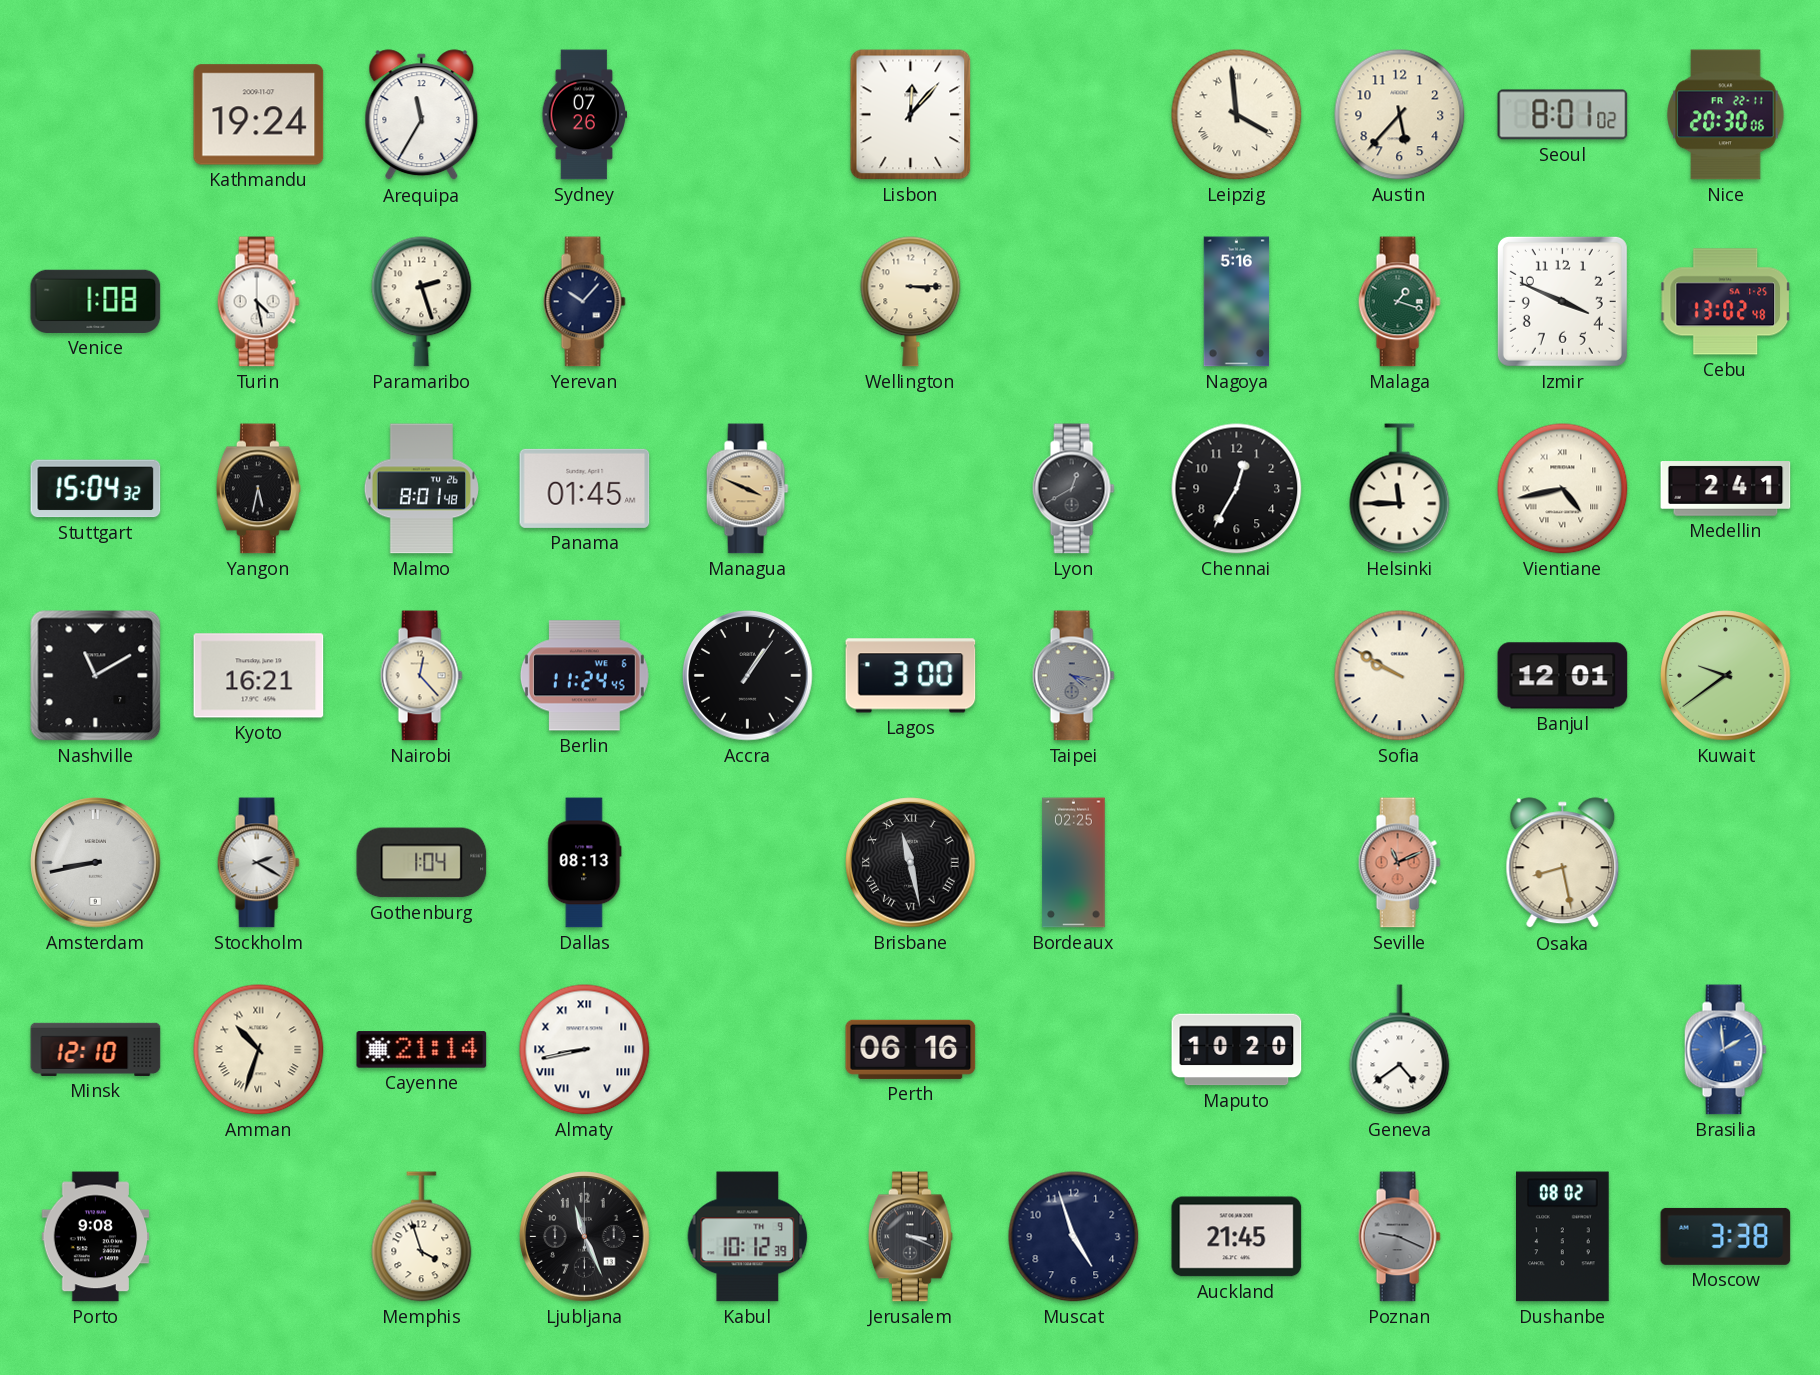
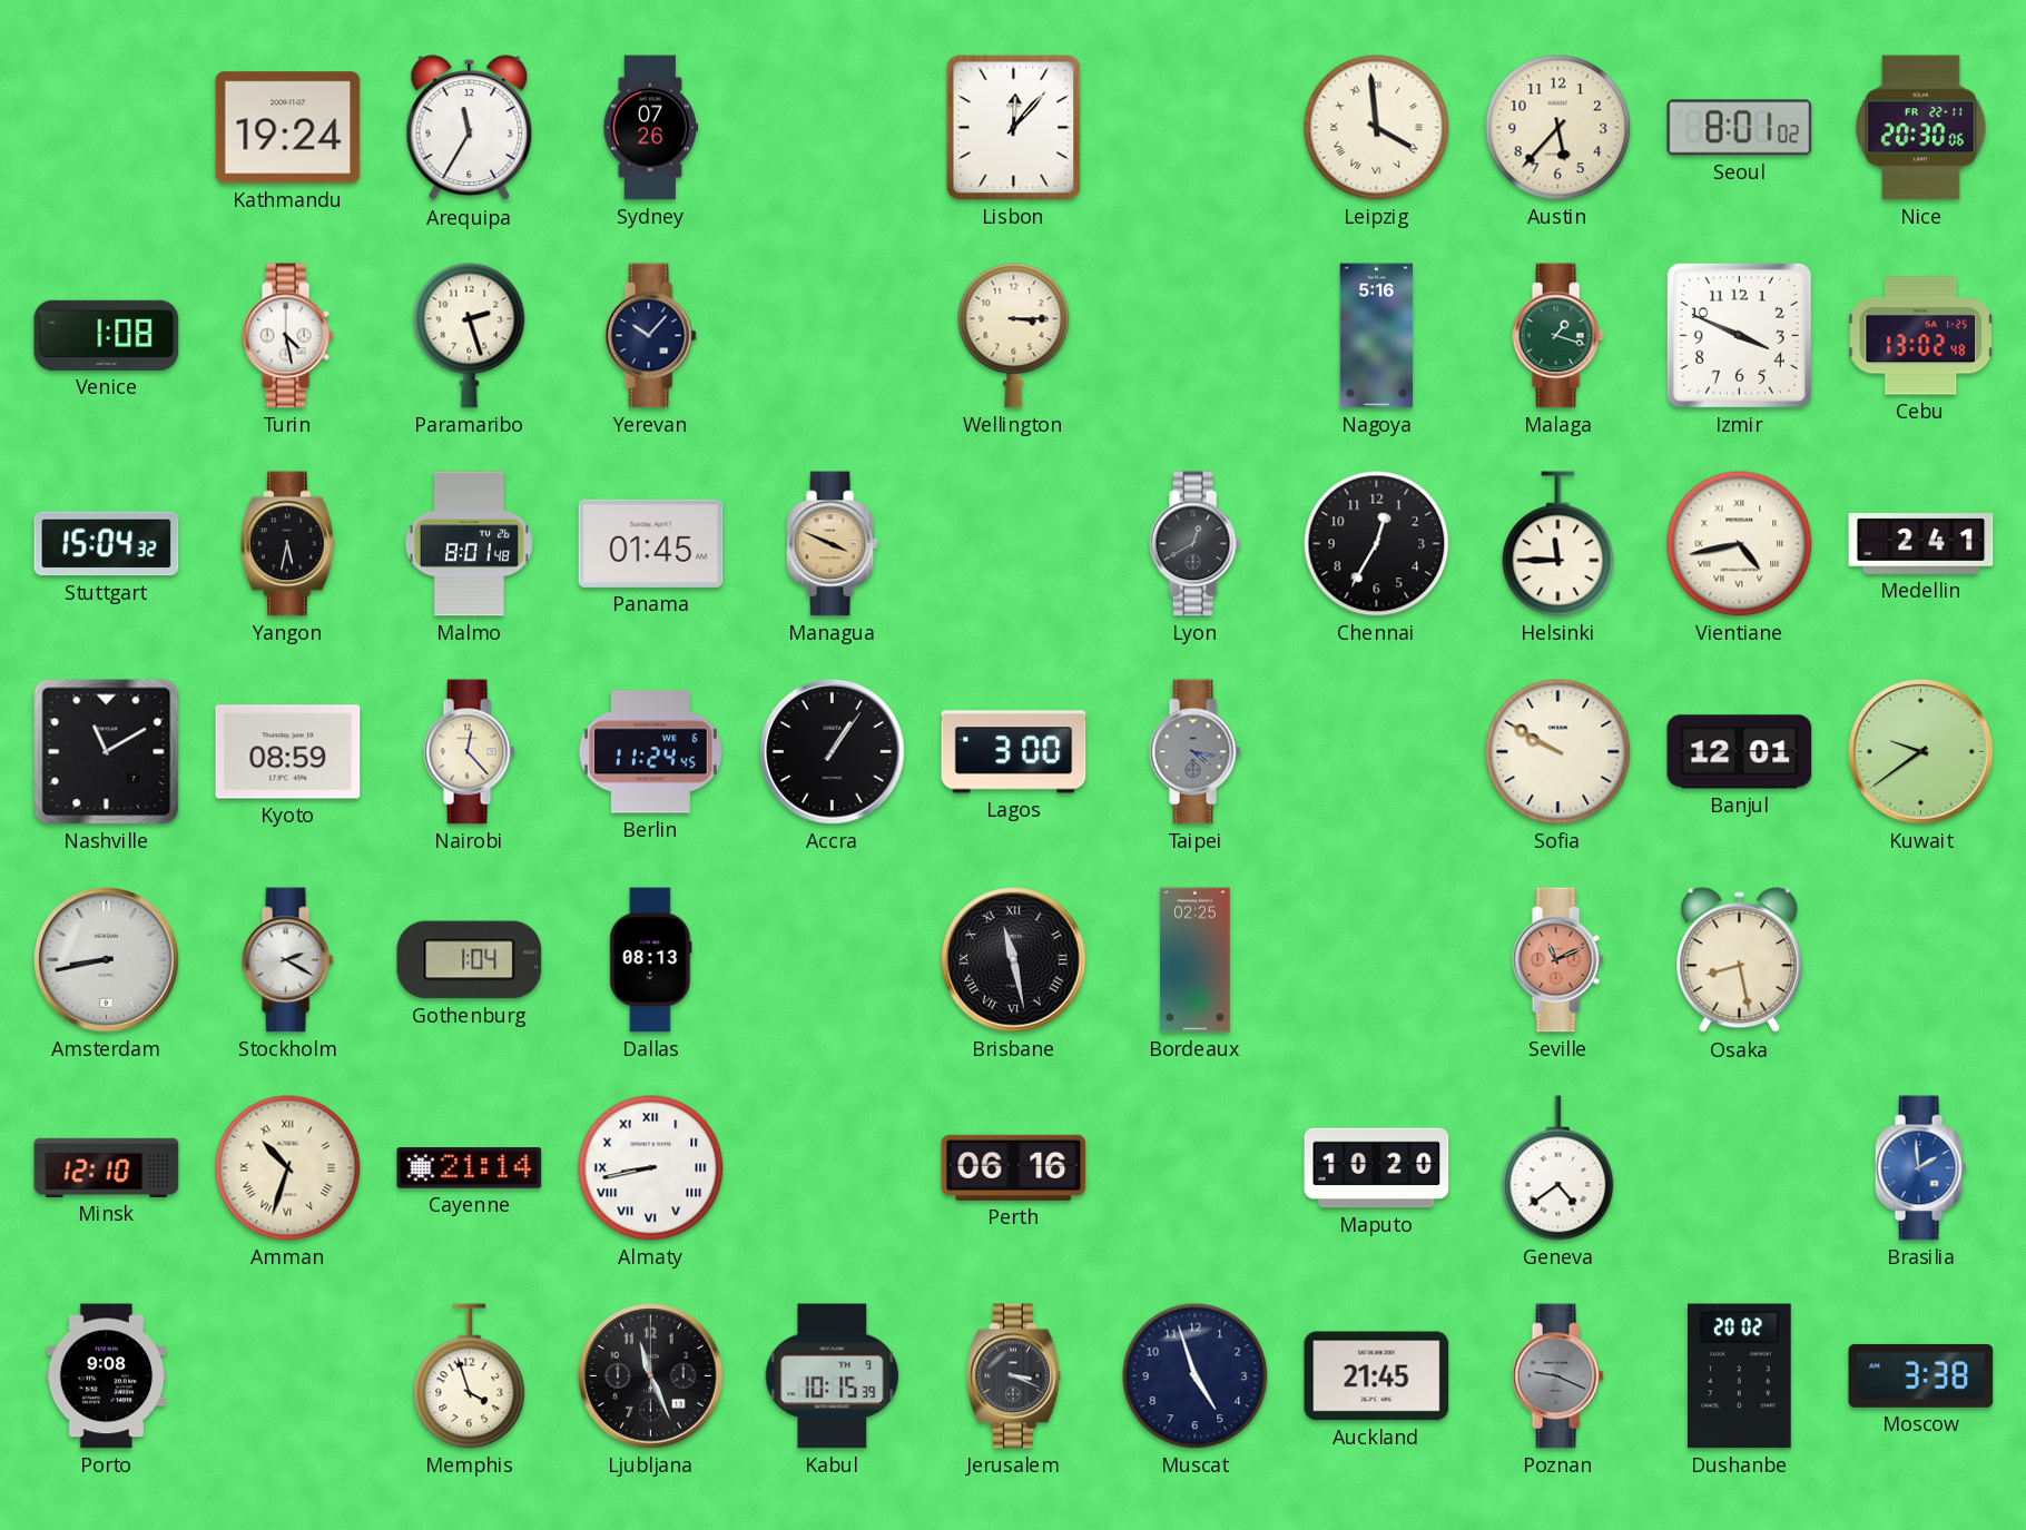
Kyoto: 16:21 -> 08:59
Kabul: 10:12 -> 10:15
Dushanbe: 08:02 -> 20:02
